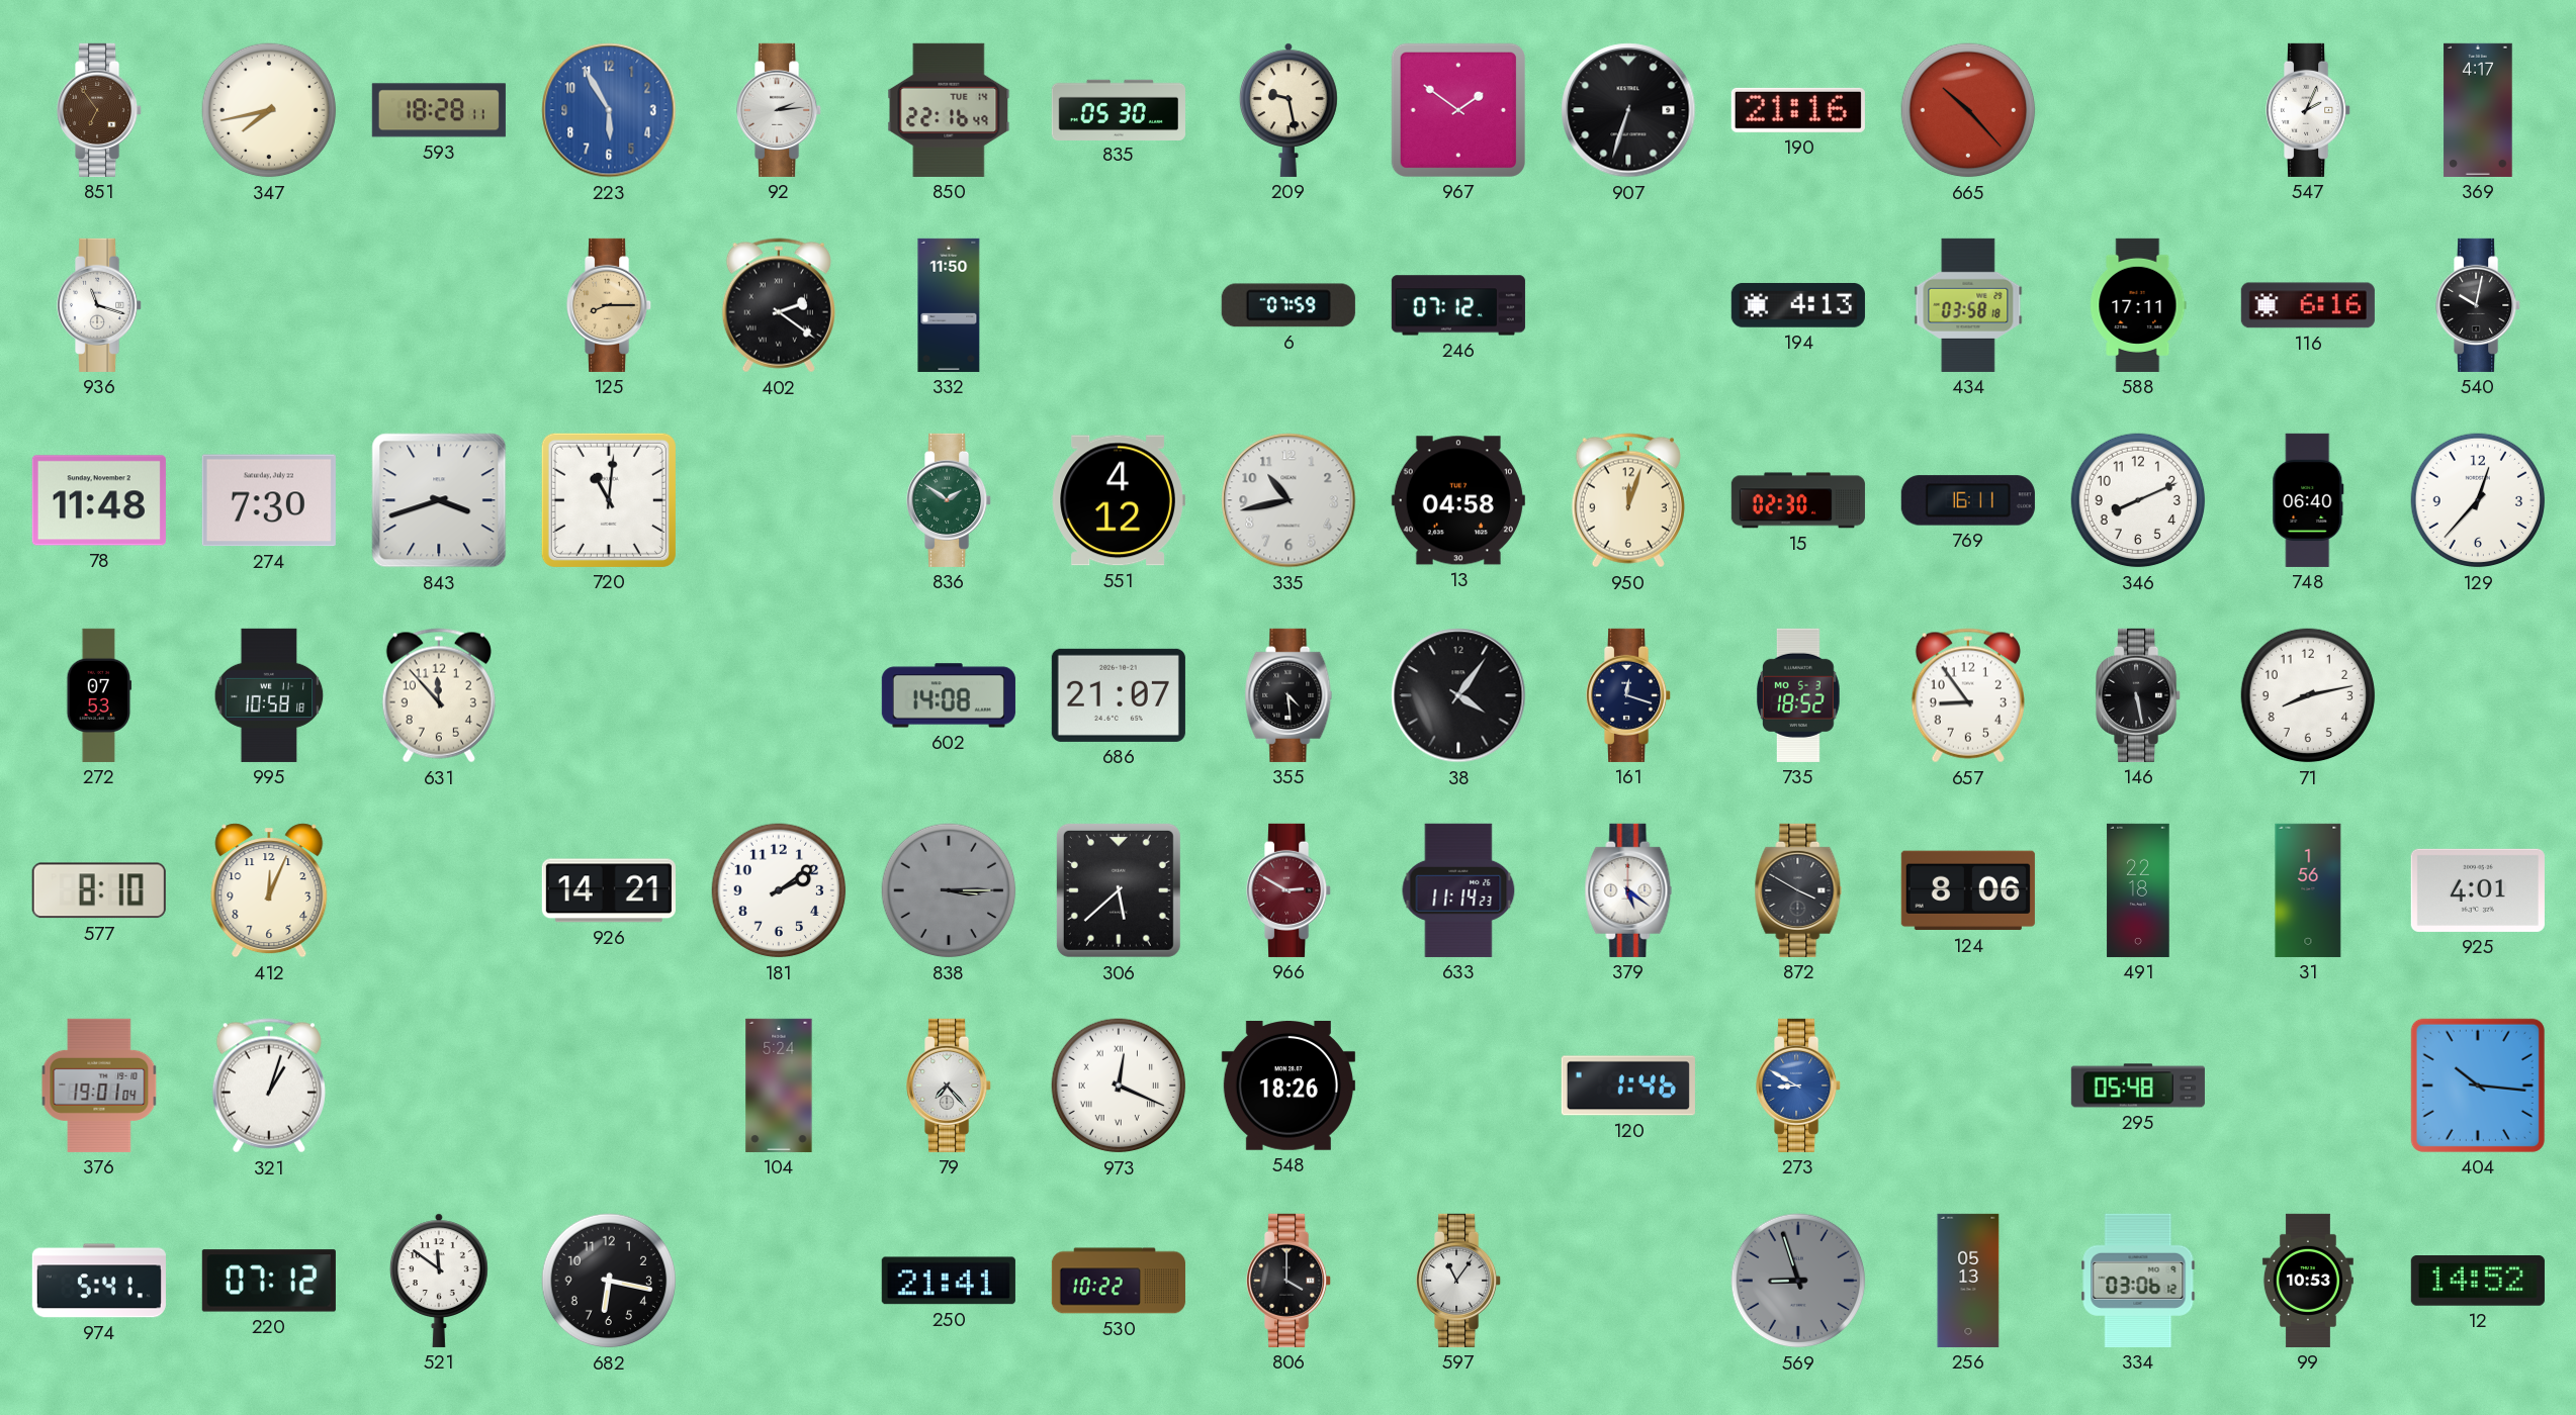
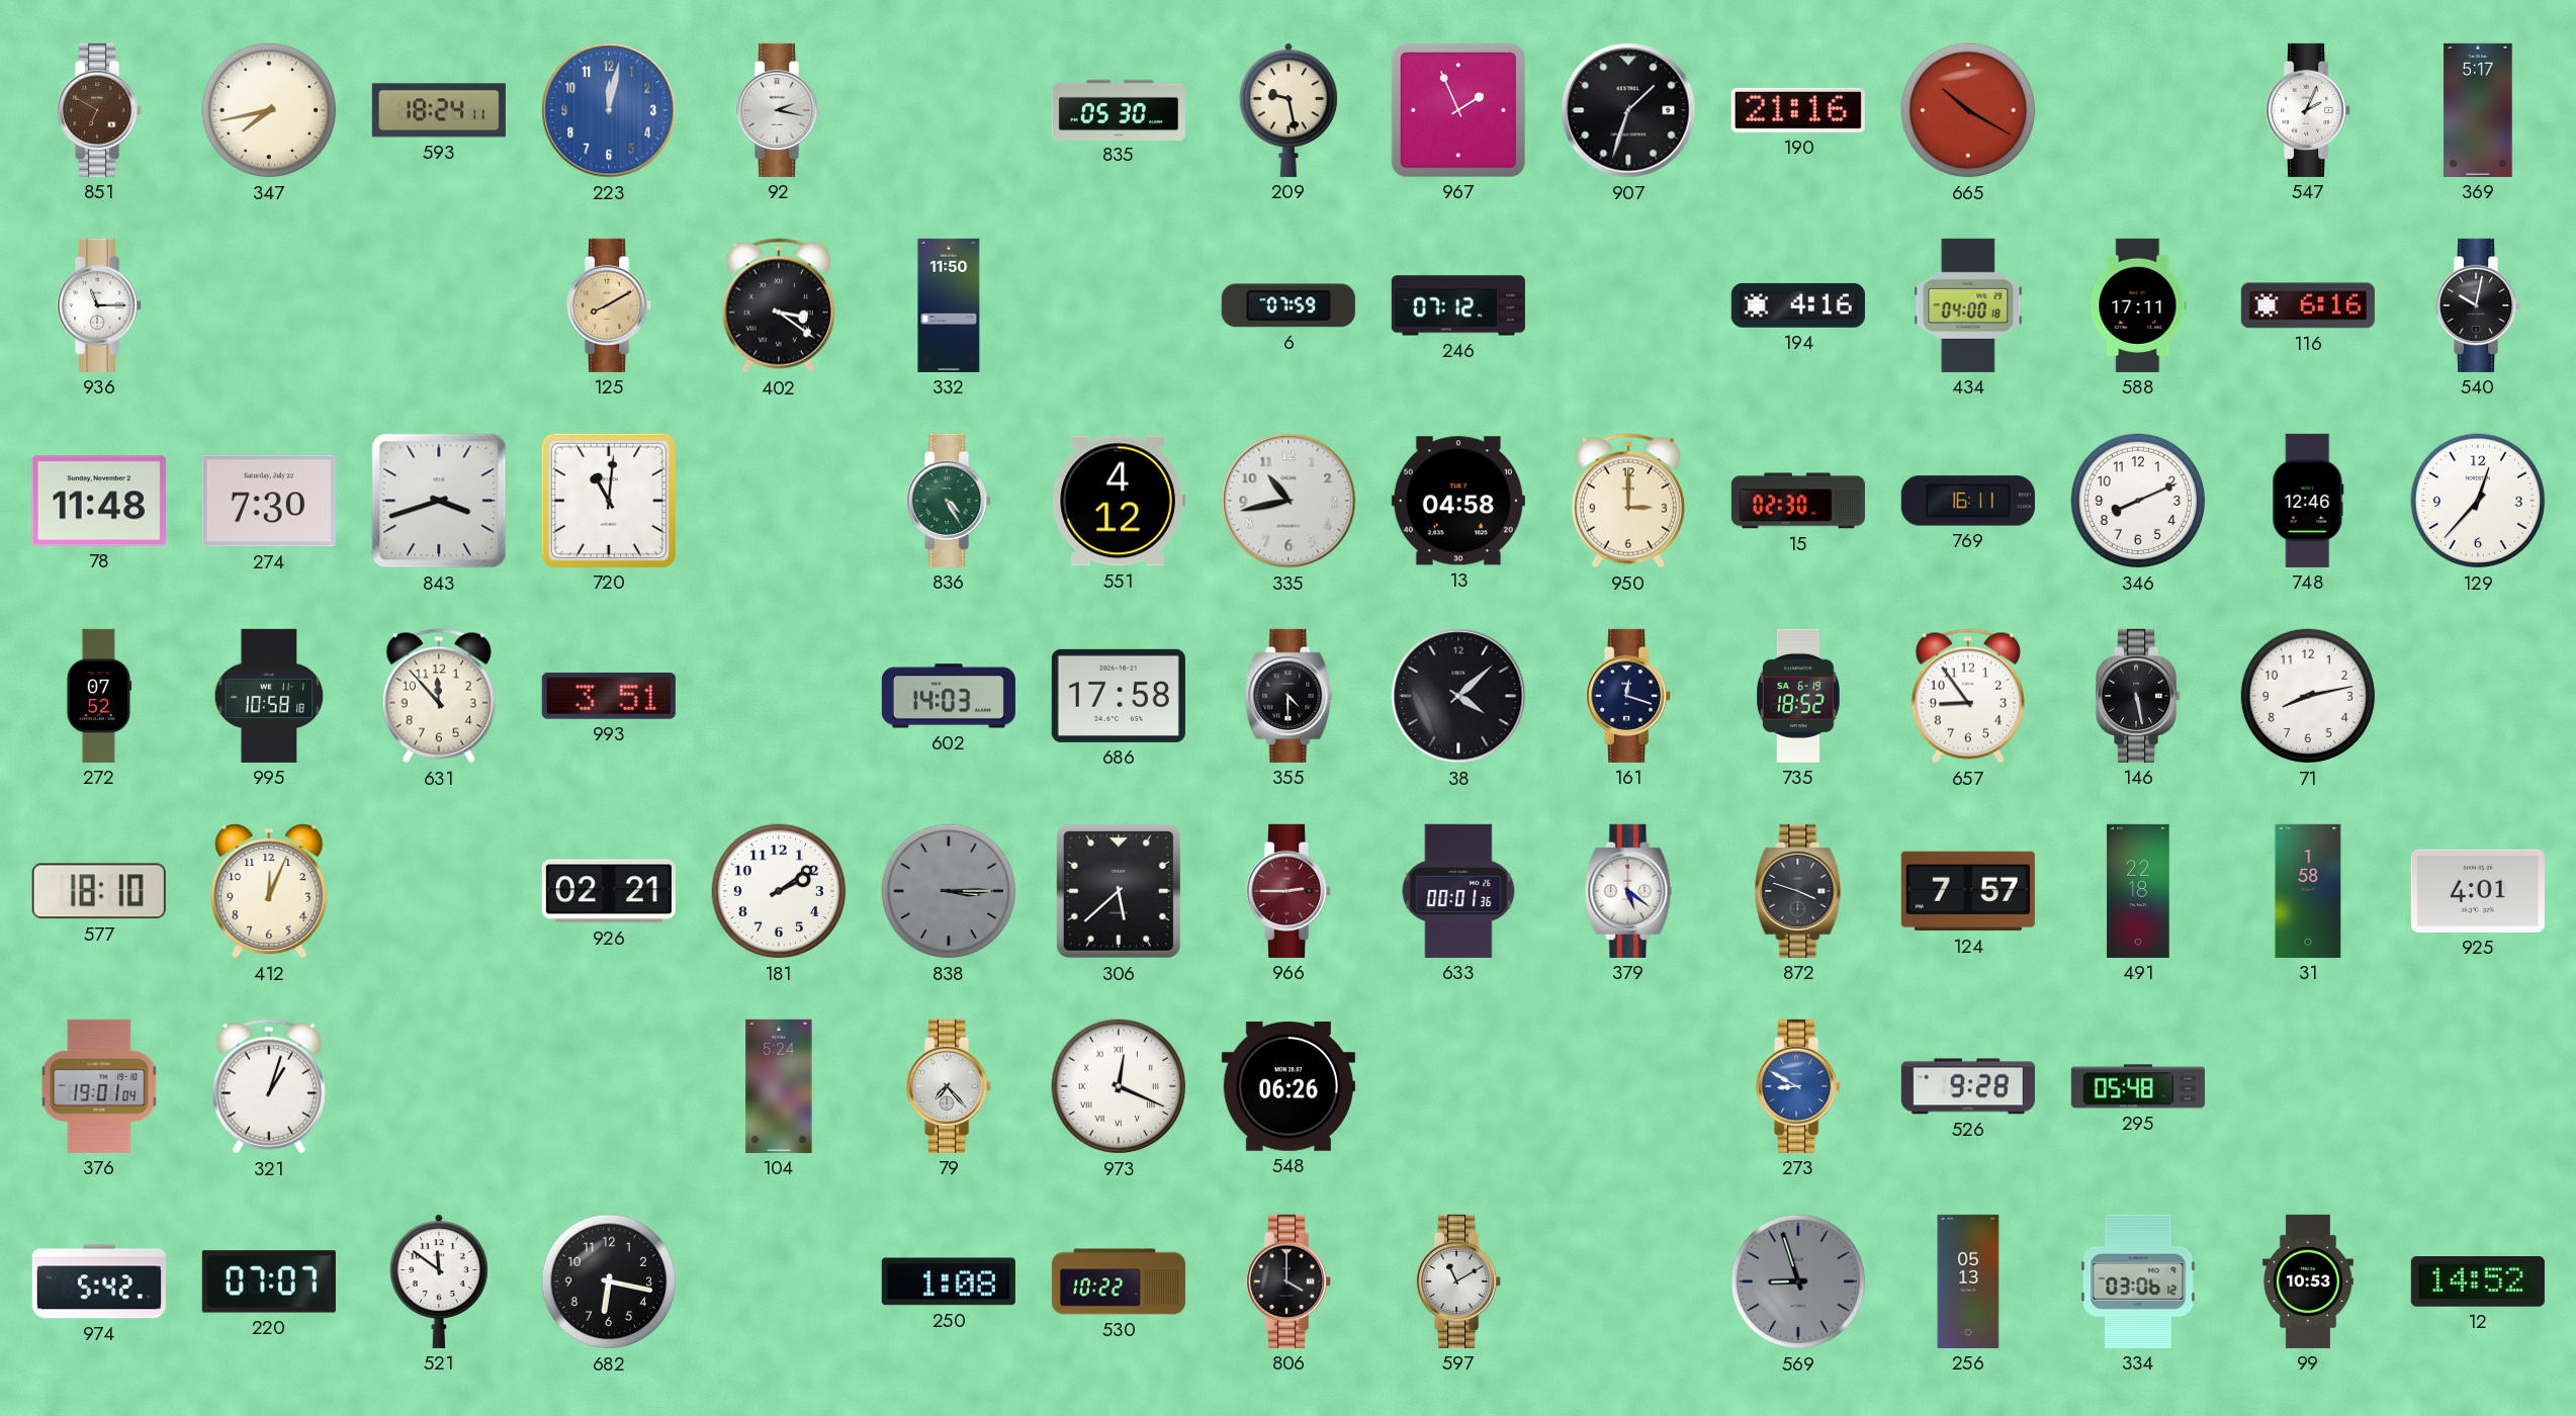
851: 6:54 -> 6:50
593: 18:28 -> 18:24
223: 5:55 -> 12:02
92: 2:14 -> 2:17
850: 22:16 -> none
967: 1:51 -> 1:56
907: 6:33 -> 1:33
665: 10:23 -> 10:20
369: 4:17 -> 5:17
936: 11:18 -> 11:15
125: 8:15 -> 8:10
402: 2:21 -> 3:21
194: 4:13 -> 4:16
434: 03:58 -> 04:00
836: 1:51 -> 4:25
950: 12:03 -> 3:00
748: 06:40 -> 12:46
272: 07:53 -> 07:52
993: none -> 3:51
602: 14:08 -> 14:03
686: 21:07 -> 17:58
355: 4:29 -> 4:30
38: 4:06 -> 4:08
735 date: MO 5-3 -> SA 6-19
577: 8:10 -> 18:10
926: 14:21 -> 02:21
966: 2:50 -> 2:45
633: 11:14 -> 00:01
872: 3:50 -> 3:48
124: 8:06 -> 7:57
31: 1:56 -> 1:58
548: 18:26 -> 06:26
120: 1:46 -> none
526: none -> 9:28
404: 10:16 -> none
974: 5:41 -> 5:42
220: 07:12 -> 07:07
250: 21:41 -> 1:08
597: 11:06 -> 11:10
